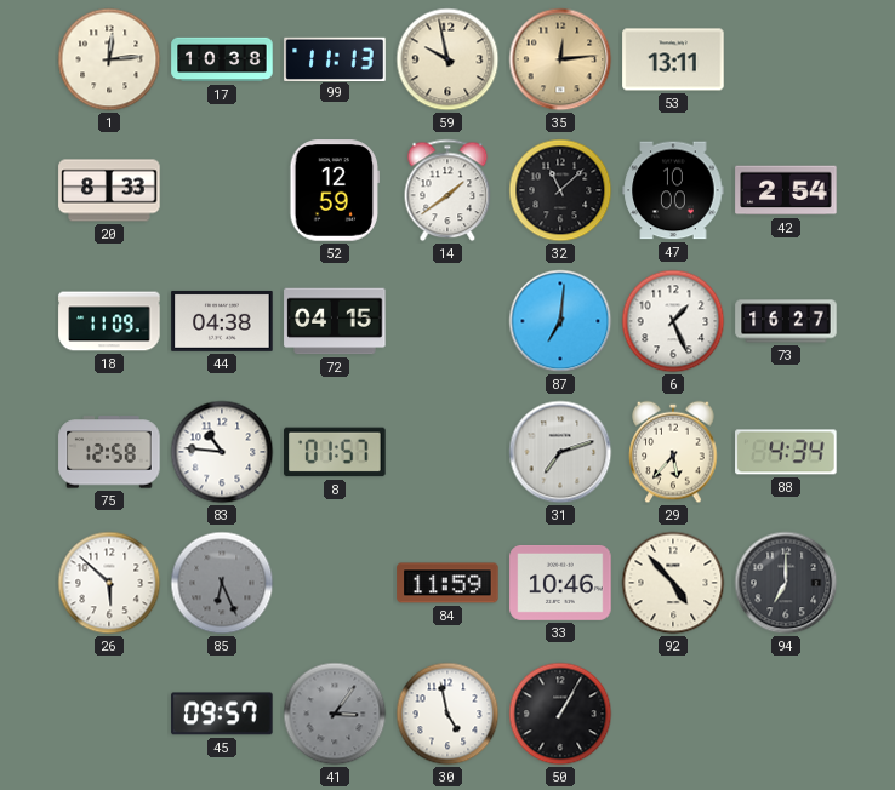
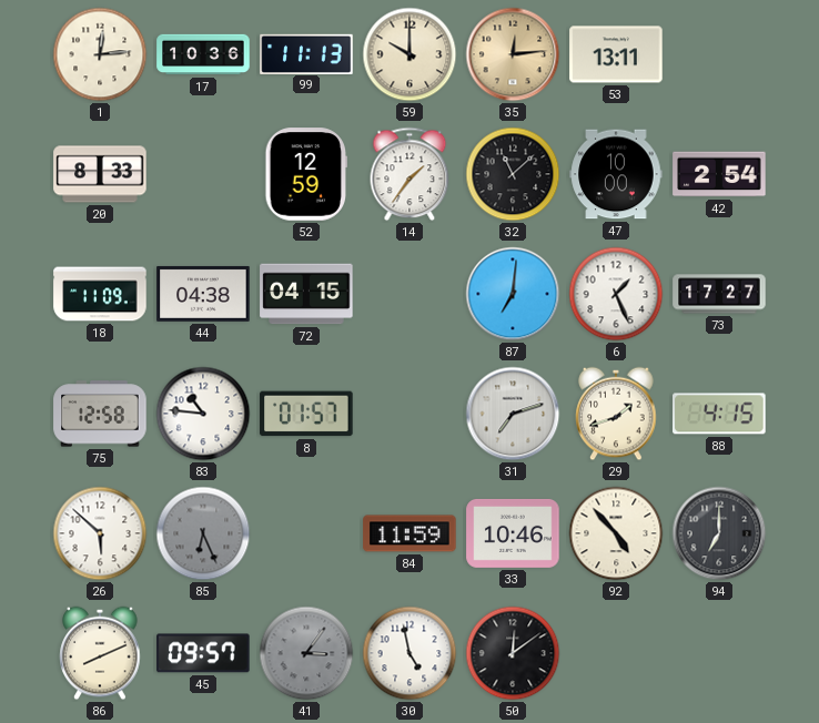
17: 10:38 -> 10:36
59: 9:58 -> 10:00
14: 1:39 -> 1:36
73: 16:27 -> 17:27
29: 5:37 -> 1:42
88: 4:34 -> 4:15
86: none -> 8:11
50: 1:05 -> 12:09
